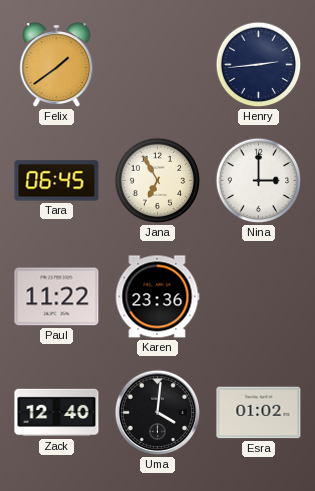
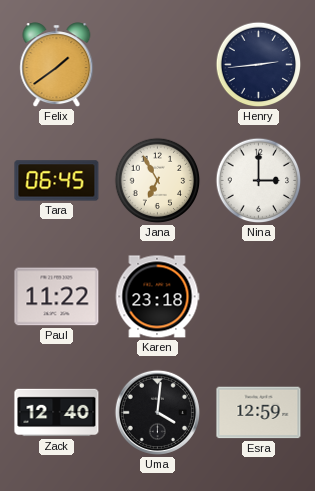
Karen: 23:36 -> 23:18
Esra: 01:02 -> 12:59
